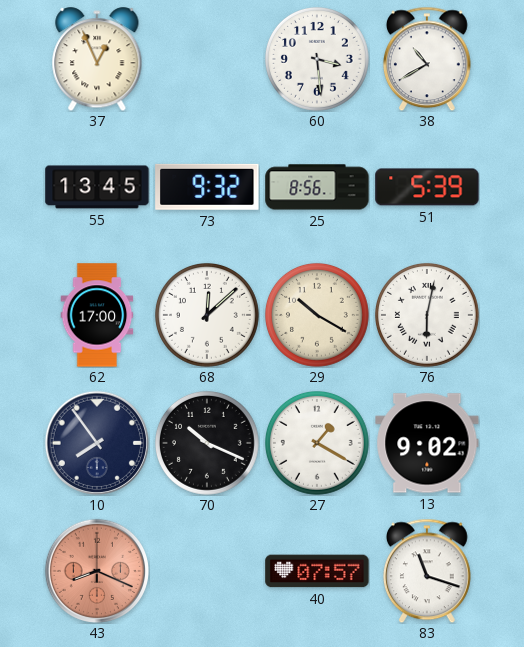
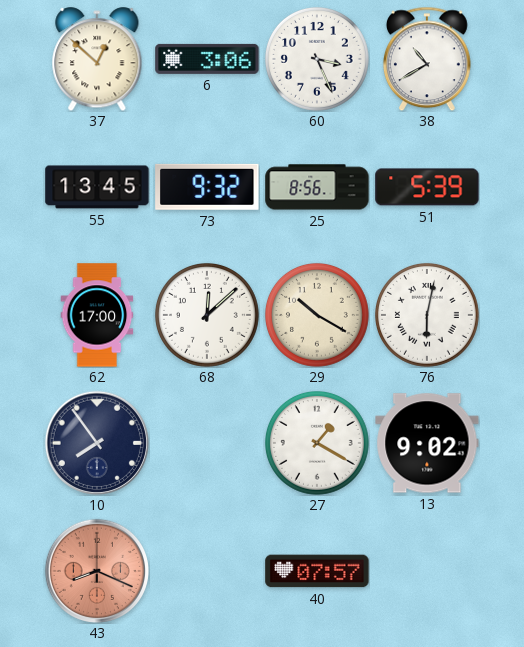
37: 12:56 -> 12:52
6: none -> 3:06
60: 3:29 -> 3:26
70: 10:19 -> none
83: 11:18 -> none
